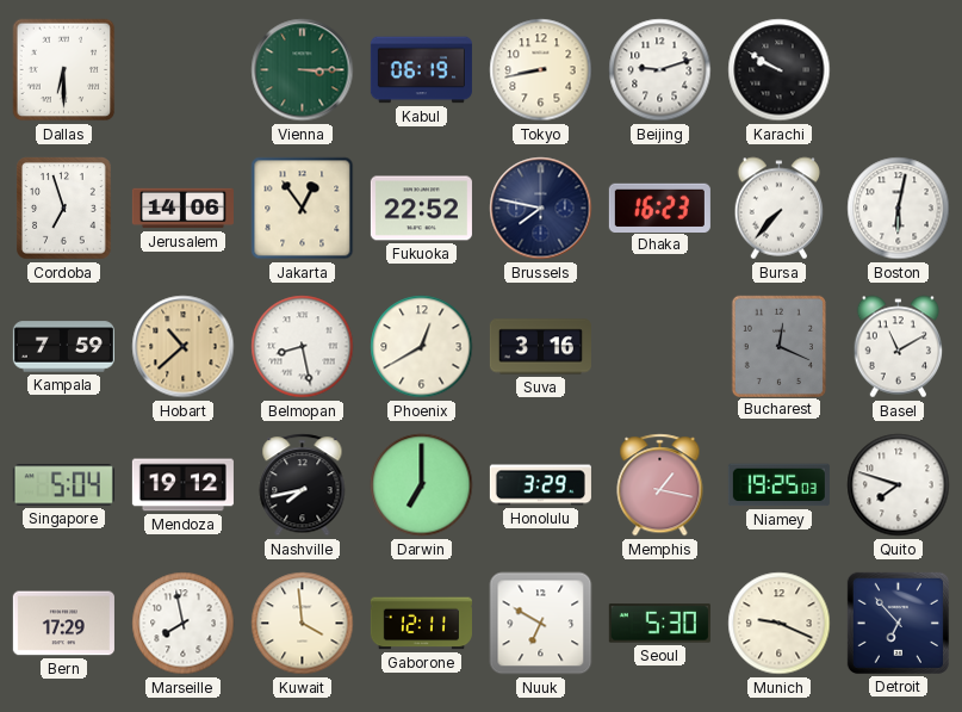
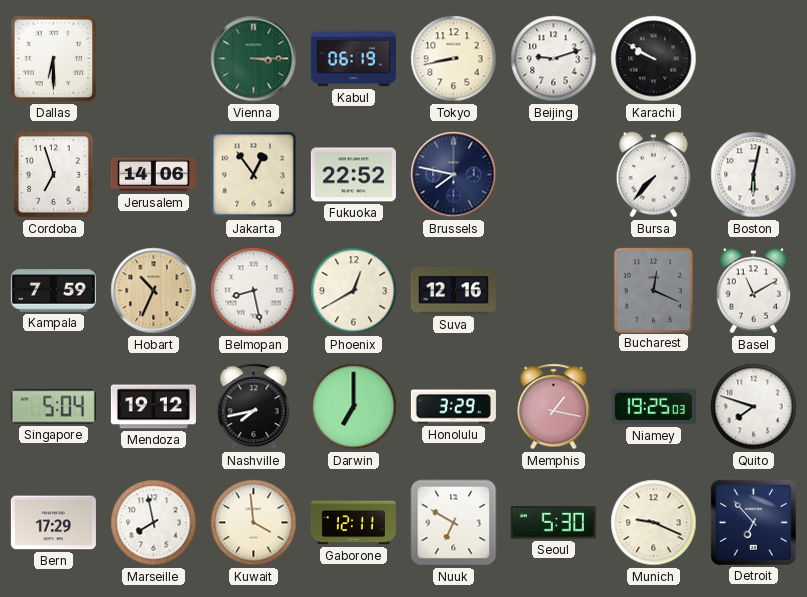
Dhaka: 16:23 -> none
Hobart: 10:38 -> 10:34
Suva: 3:16 -> 12:16
